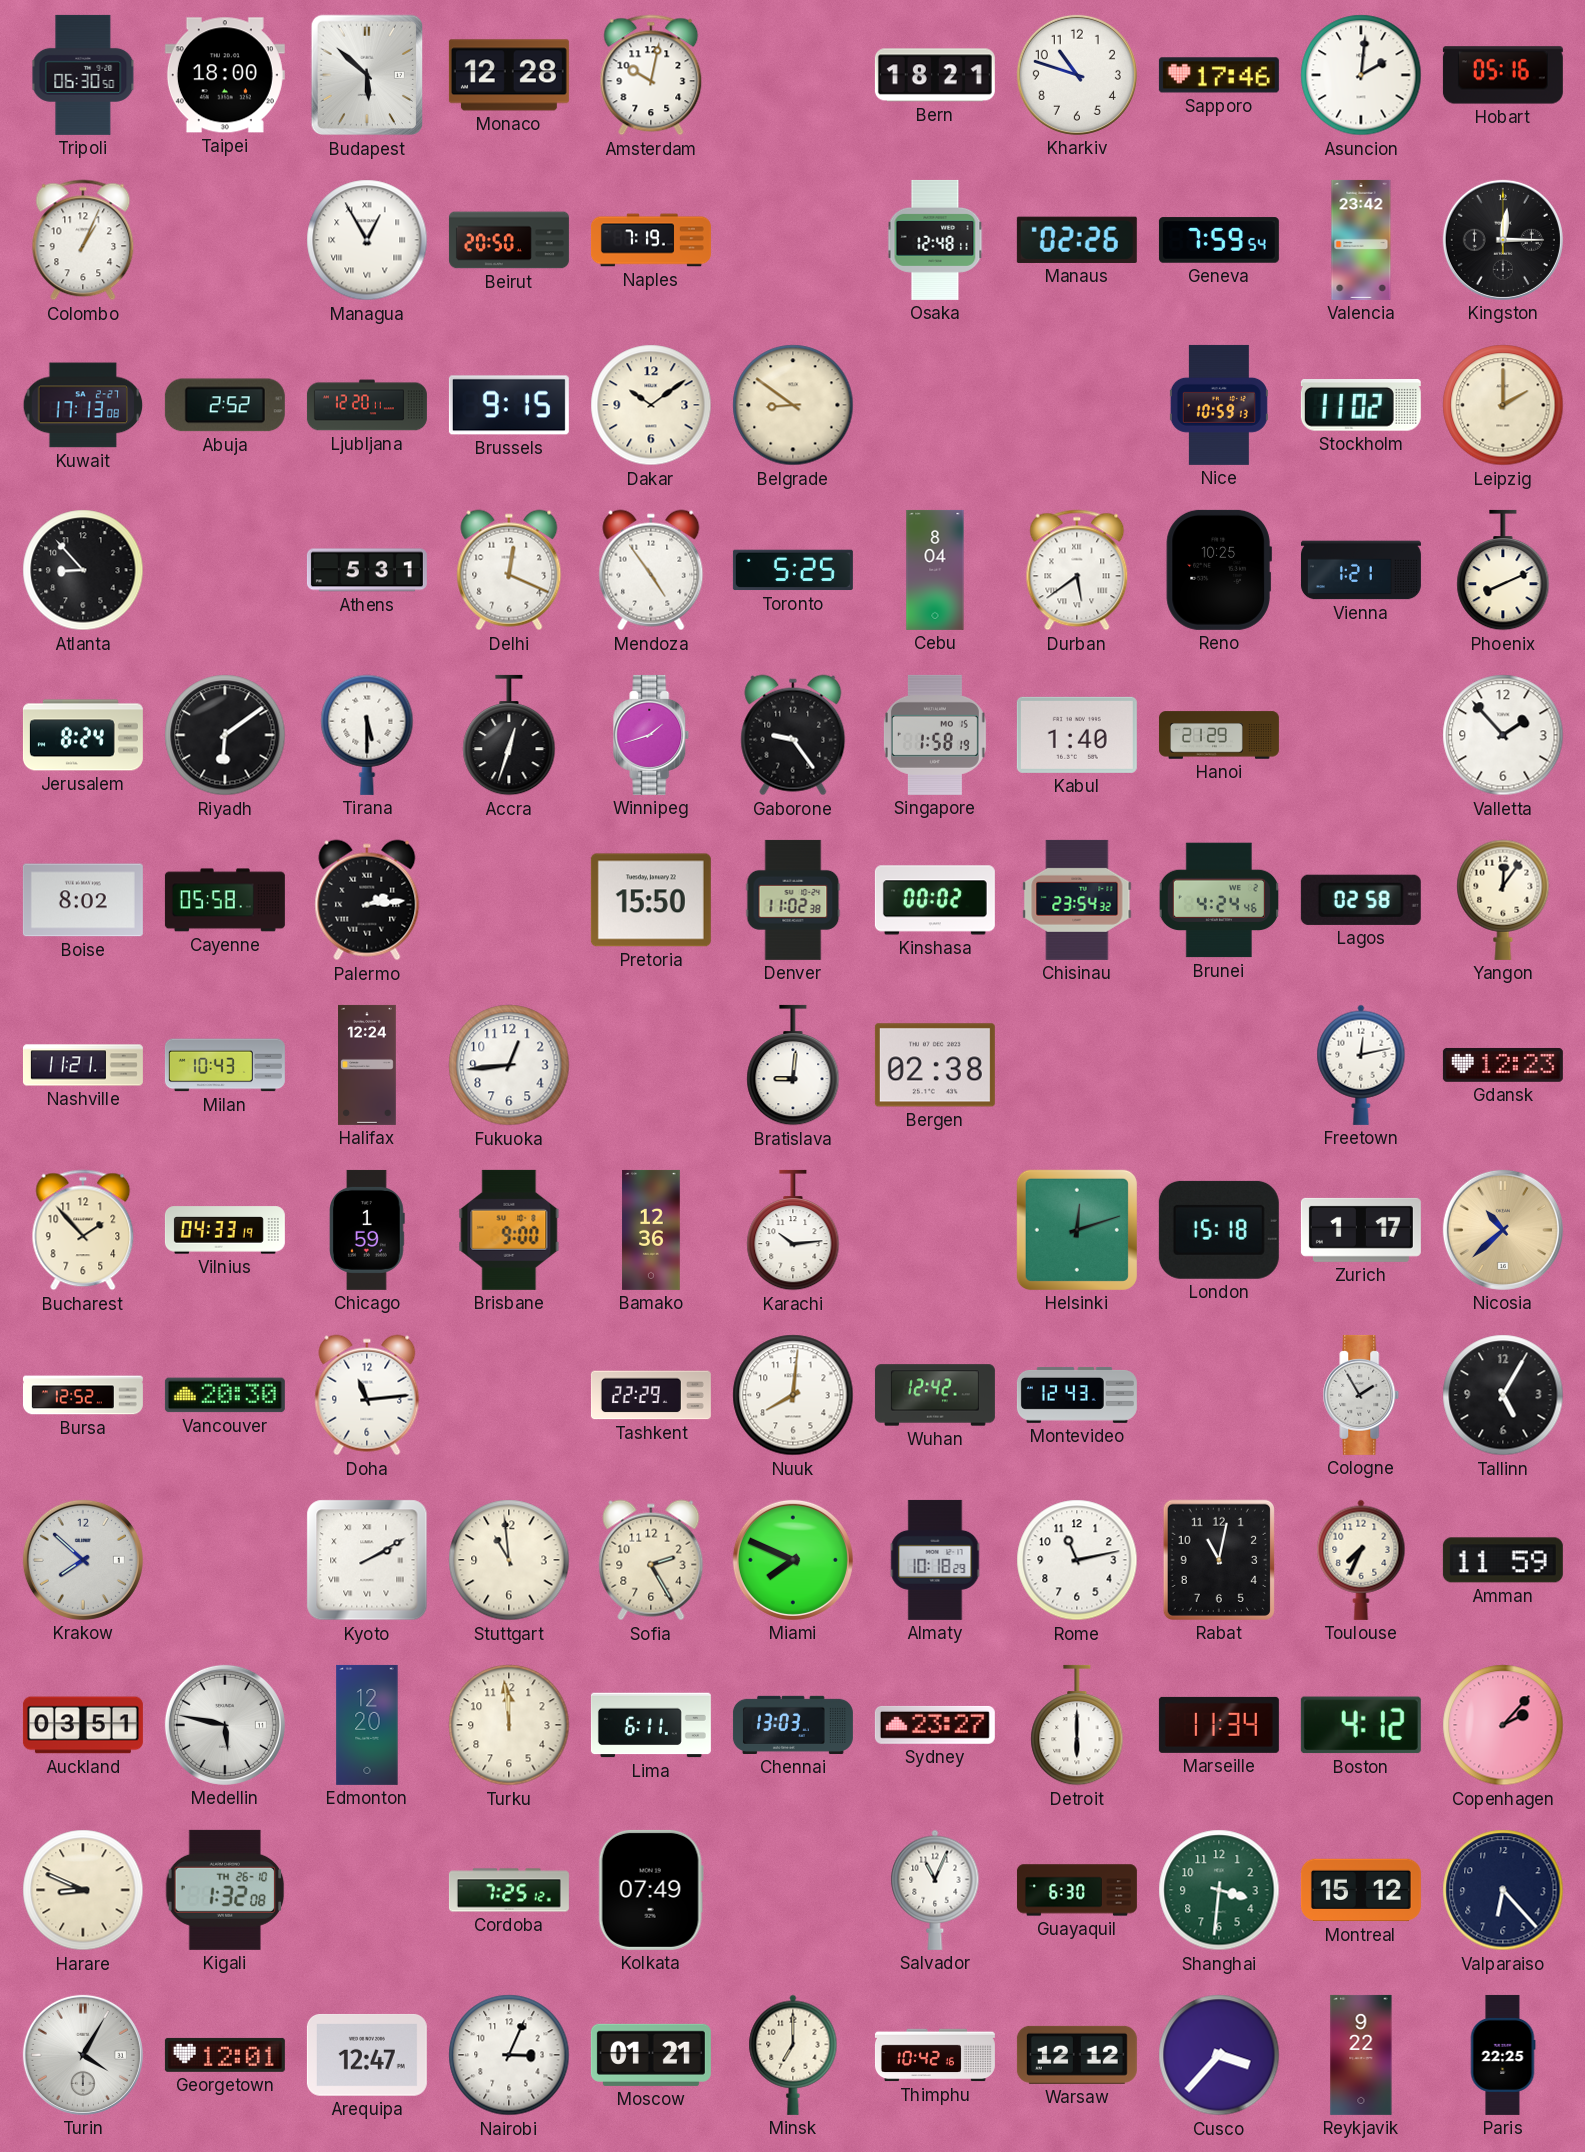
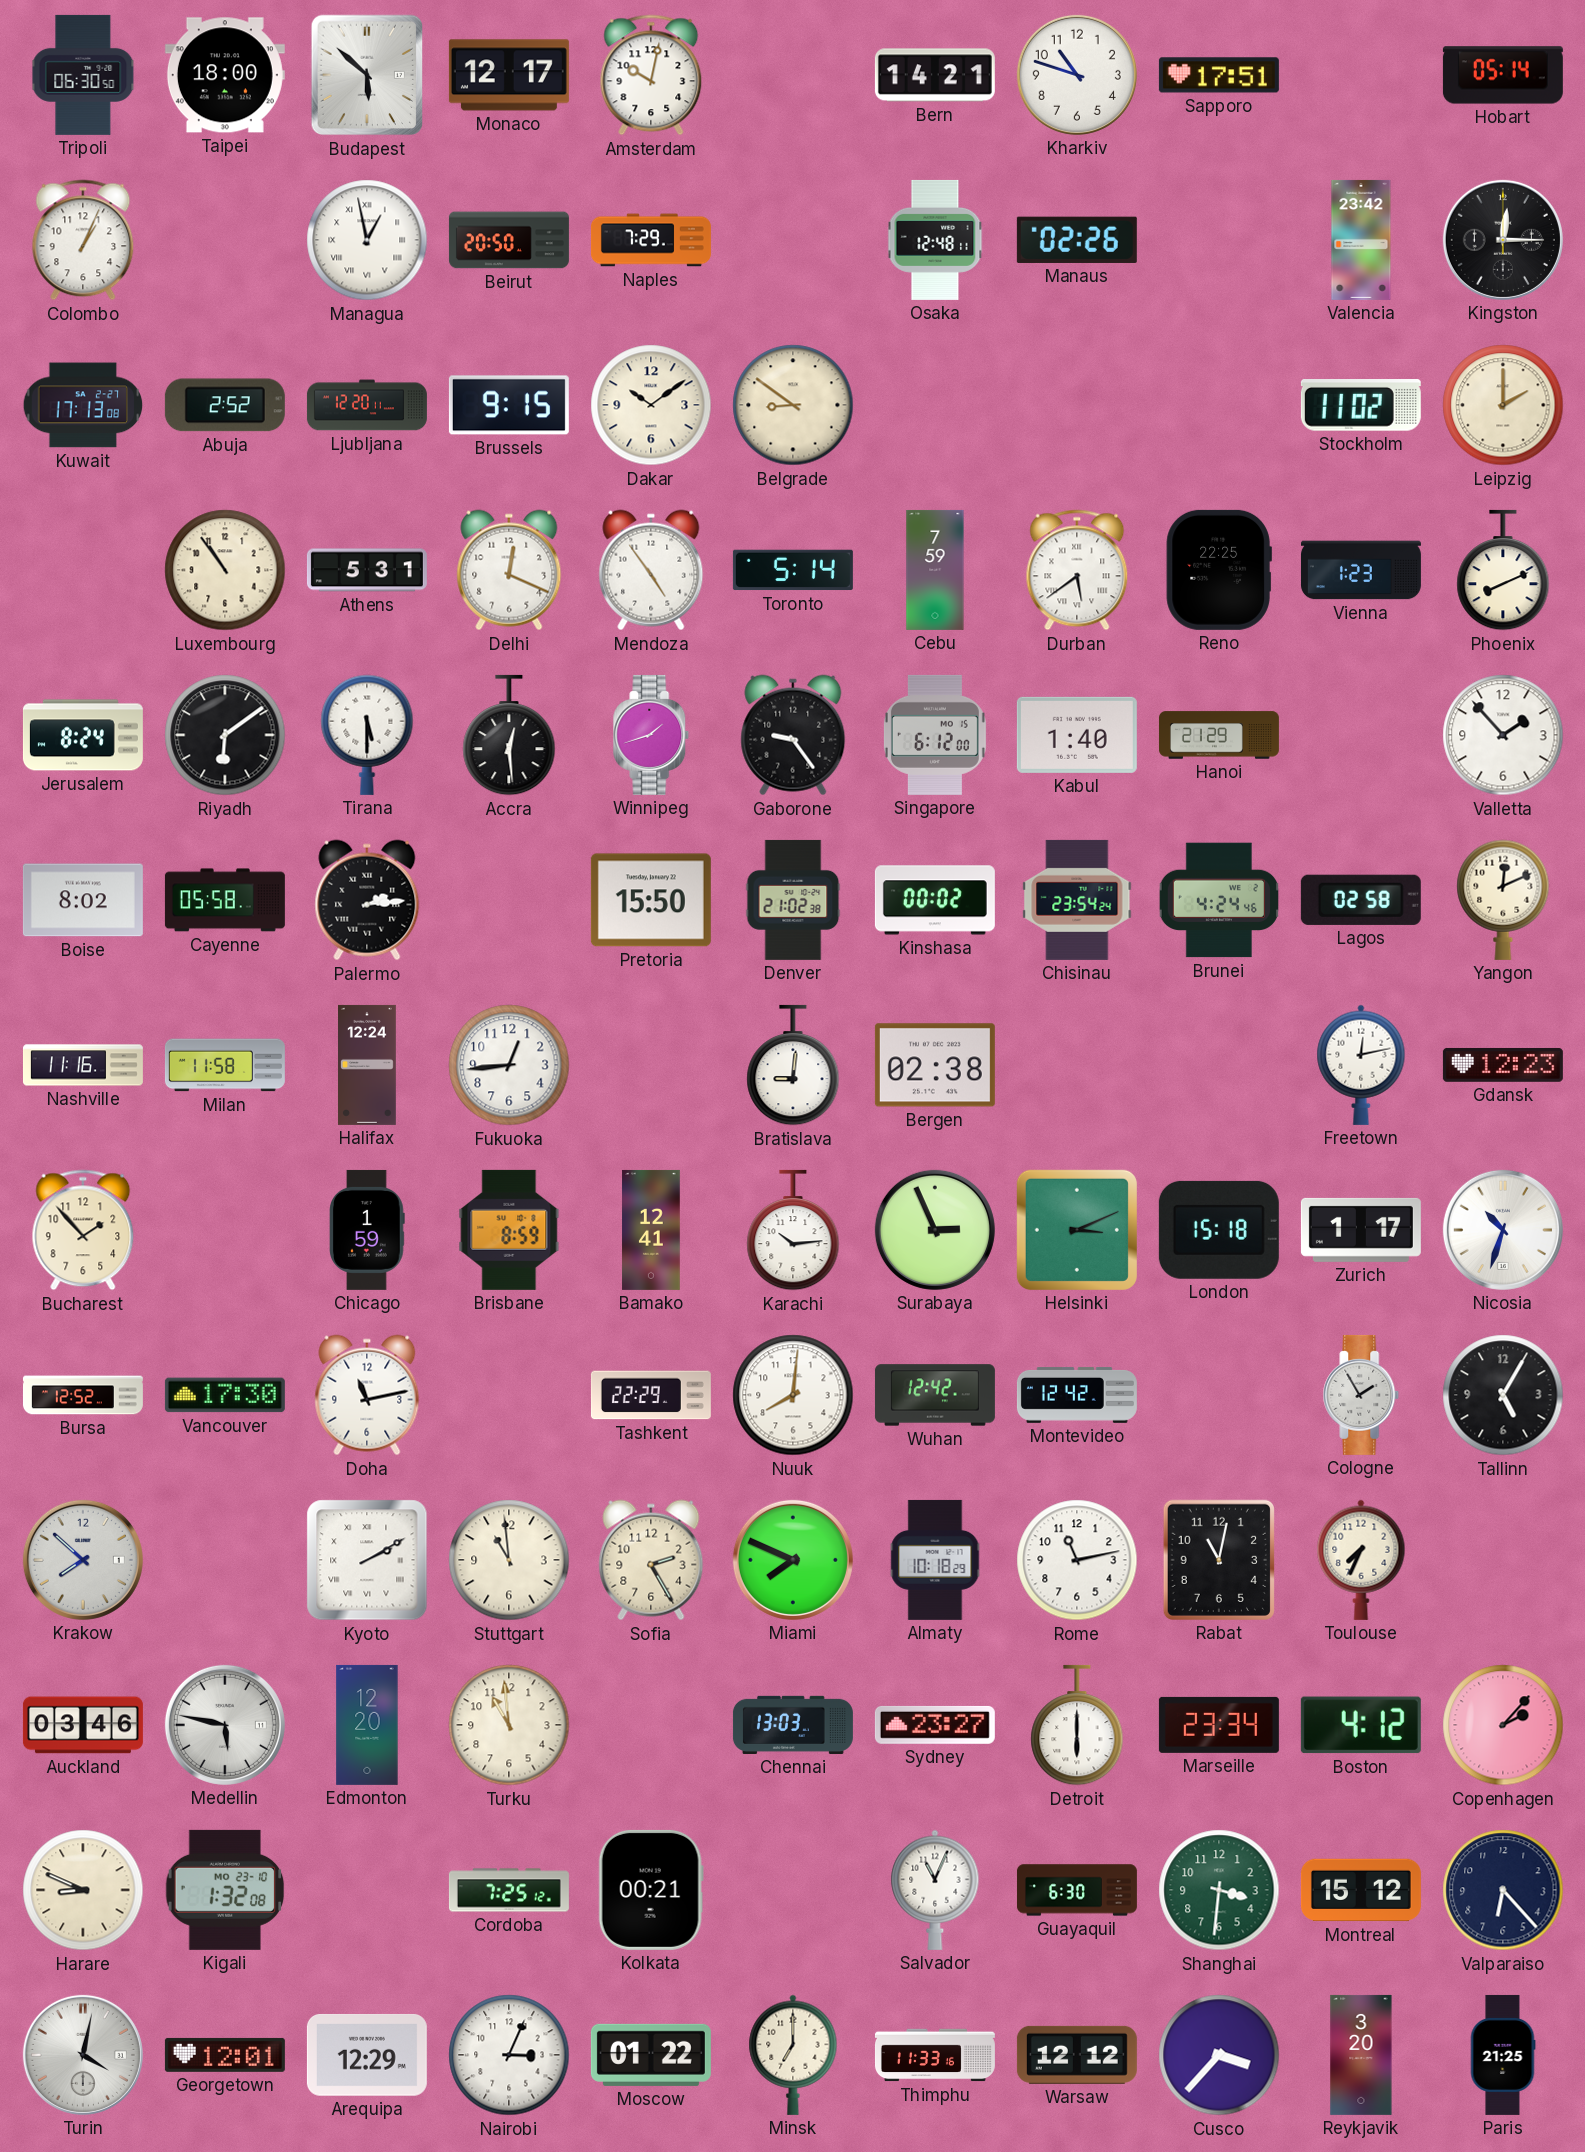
Monaco: 12:28 -> 12:17
Bern: 18:21 -> 14:21
Sapporo: 17:46 -> 17:51
Asuncion: 2:01 -> none
Hobart: 05:16 -> 05:14
Managua: 12:55 -> 12:58
Naples: 7:19 -> 7:29
Geneva: 7:59 -> none
Nice: 10:59 -> none
Atlanta: 8:53 -> none
Luxembourg: none -> 10:54
Toronto: 5:25 -> 5:14
Cebu: 8:04 -> 7:59
Reno: 10:25 -> 22:25
Vienna: 1:21 -> 1:23
Accra: 12:33 -> 12:29
Singapore: 1:58 -> 6:12
Denver: 11:02 -> 21:02
Chisinau: 23:54:32 -> 23:54:24
Yangon: 12:06 -> 12:11
Nashville: 11:21 -> 11:16
Milan: 10:43 -> 11:58
Vilnius: 04:33 -> none
Brisbane: 9:00 -> 8:59
Bamako: 12:36 -> 12:41
Surabaya: none -> 2:56
Helsinki: 12:12 -> 3:11
Nicosia: 10:38 -> 10:33
Nicosia dial: champagne -> white
Vancouver: 20:30 -> 17:30
Doha: 11:14 -> 11:13
Montevideo: 12:43 -> 12:42
Amman: 11:59 -> none
Auckland: 03:51 -> 03:46
Turku: 11:59 -> 10:59
Lima: 6:11 -> none
Marseille: 11:34 -> 23:34
Kigali date: TH 26-10 -> MO 23-10
Kolkata: 07:49 -> 00:21
Turin: 4:05 -> 4:02
Arequipa: 12:47 -> 12:29
Moscow: 01:21 -> 01:22
Thimphu: 10:42 -> 11:33
Reykjavik: 9:22 -> 3:20
Paris: 22:25 -> 21:25
